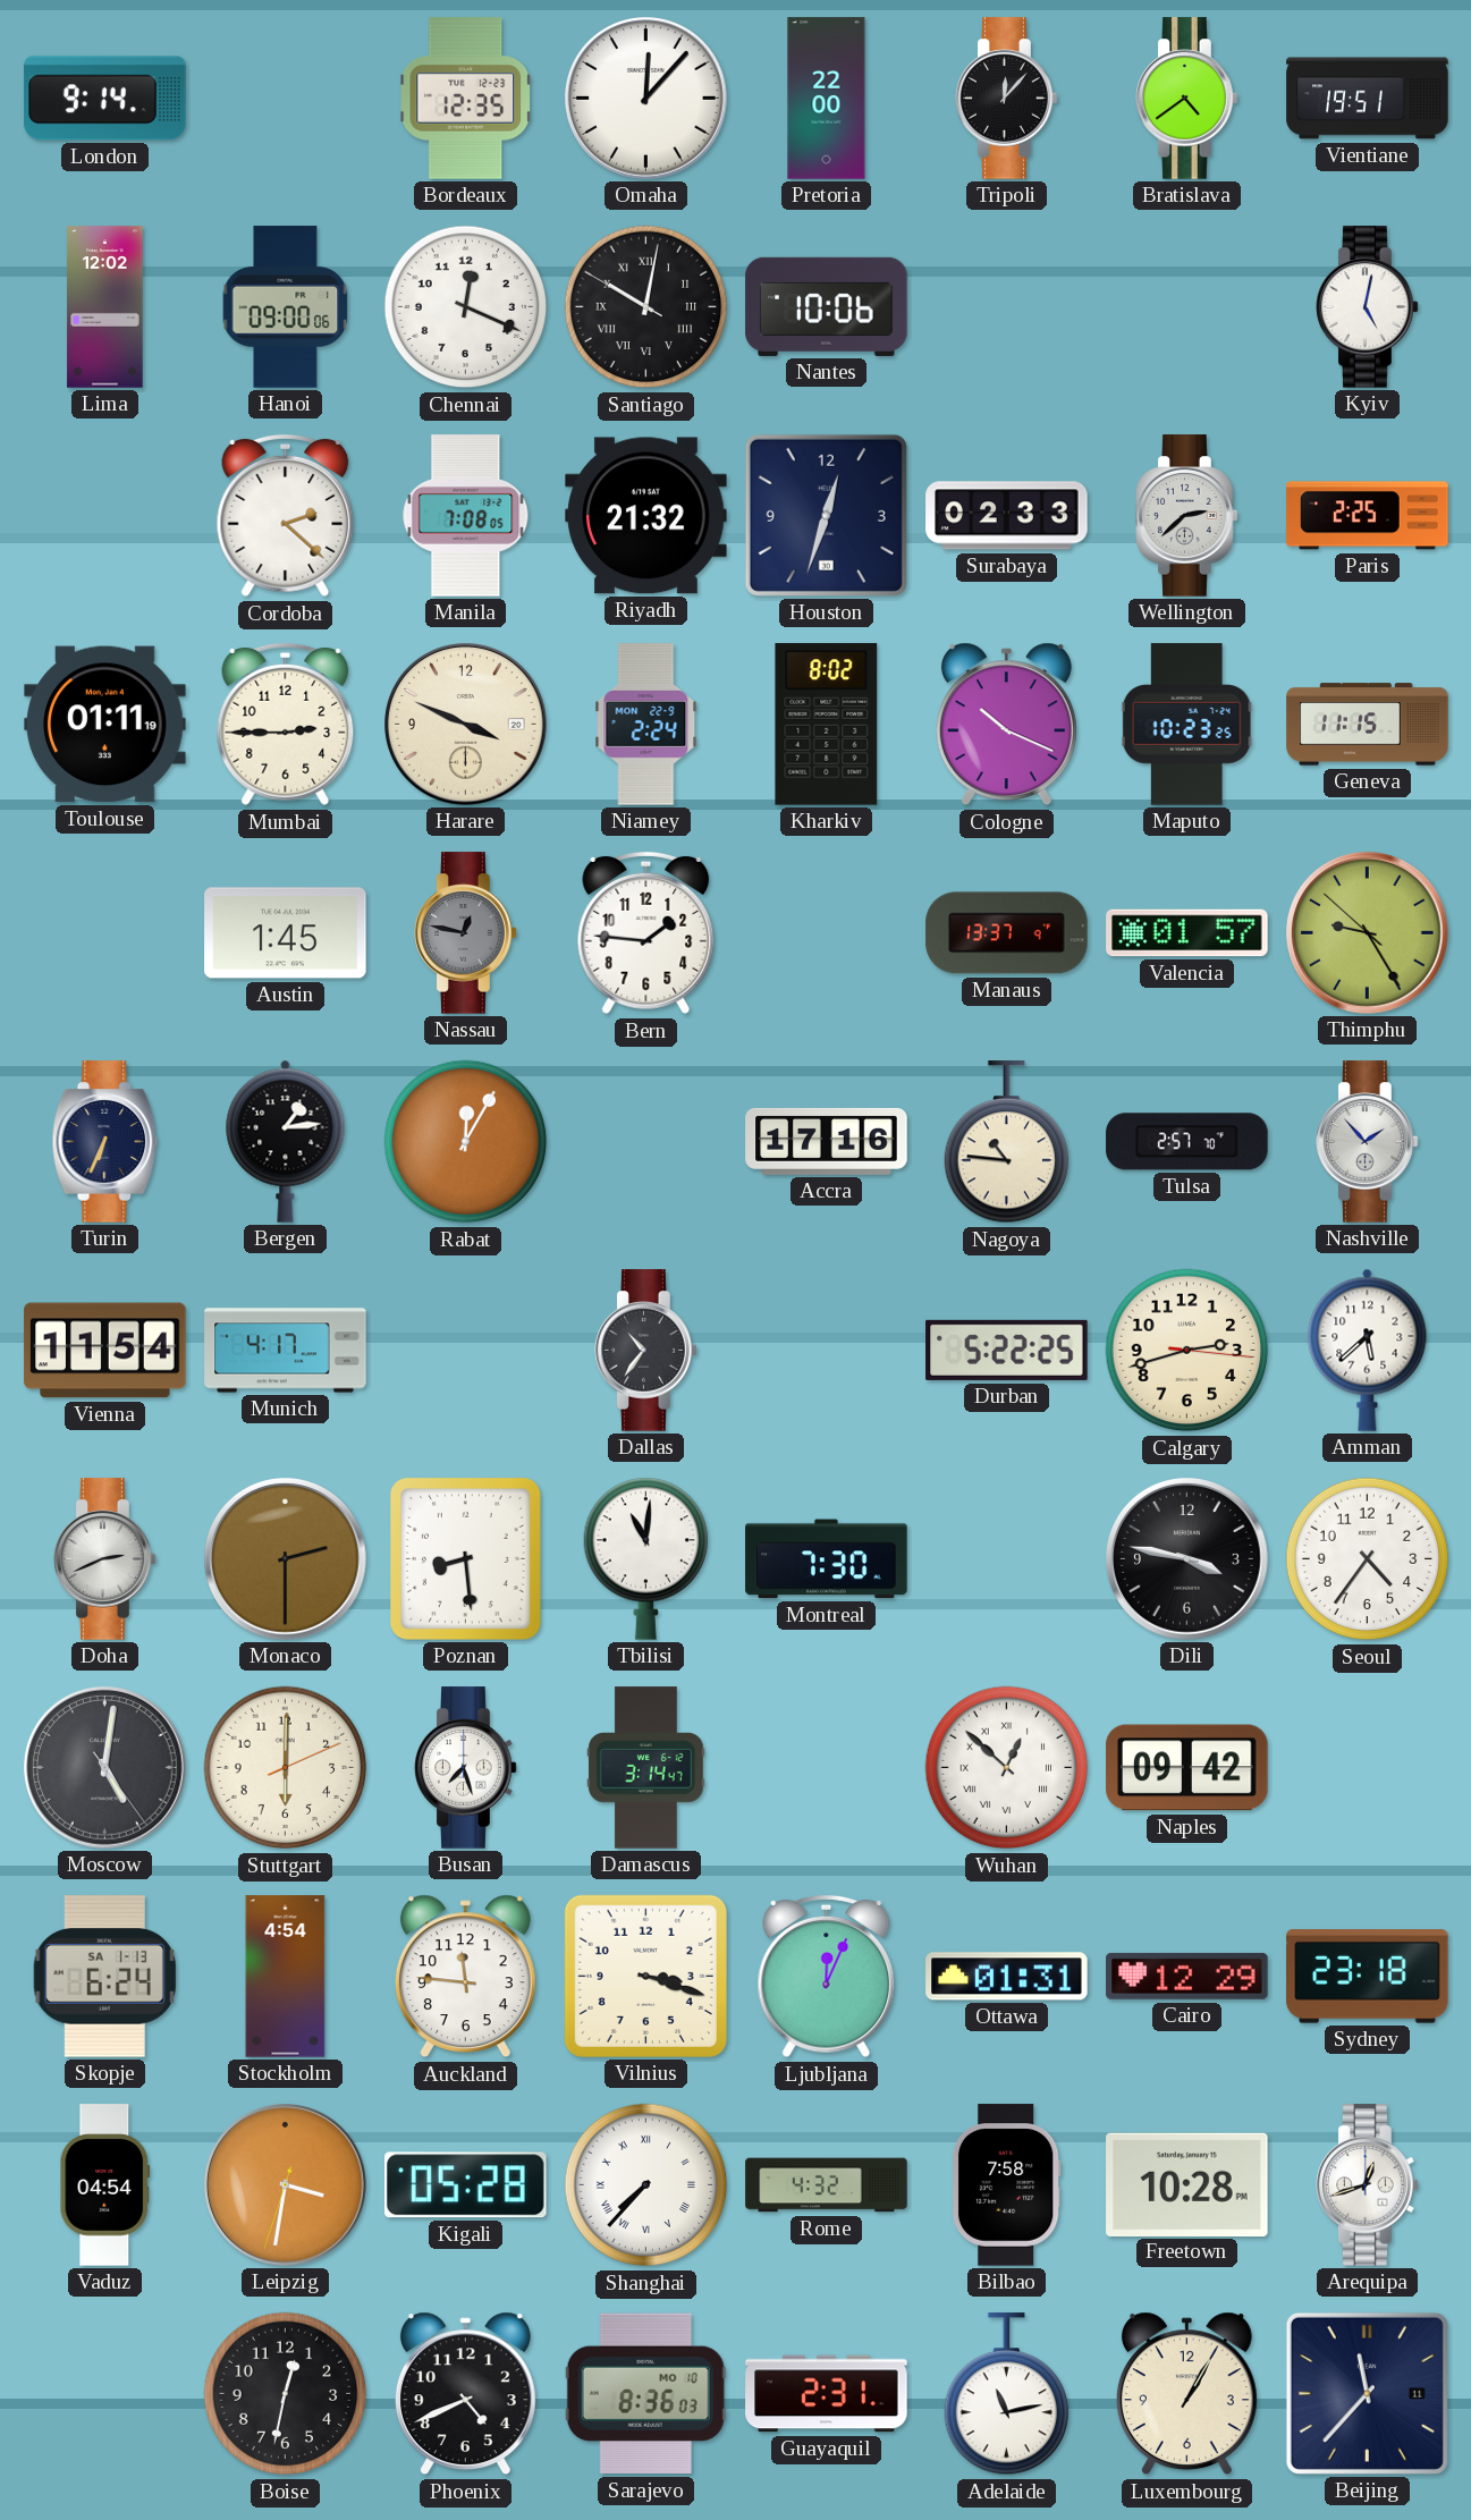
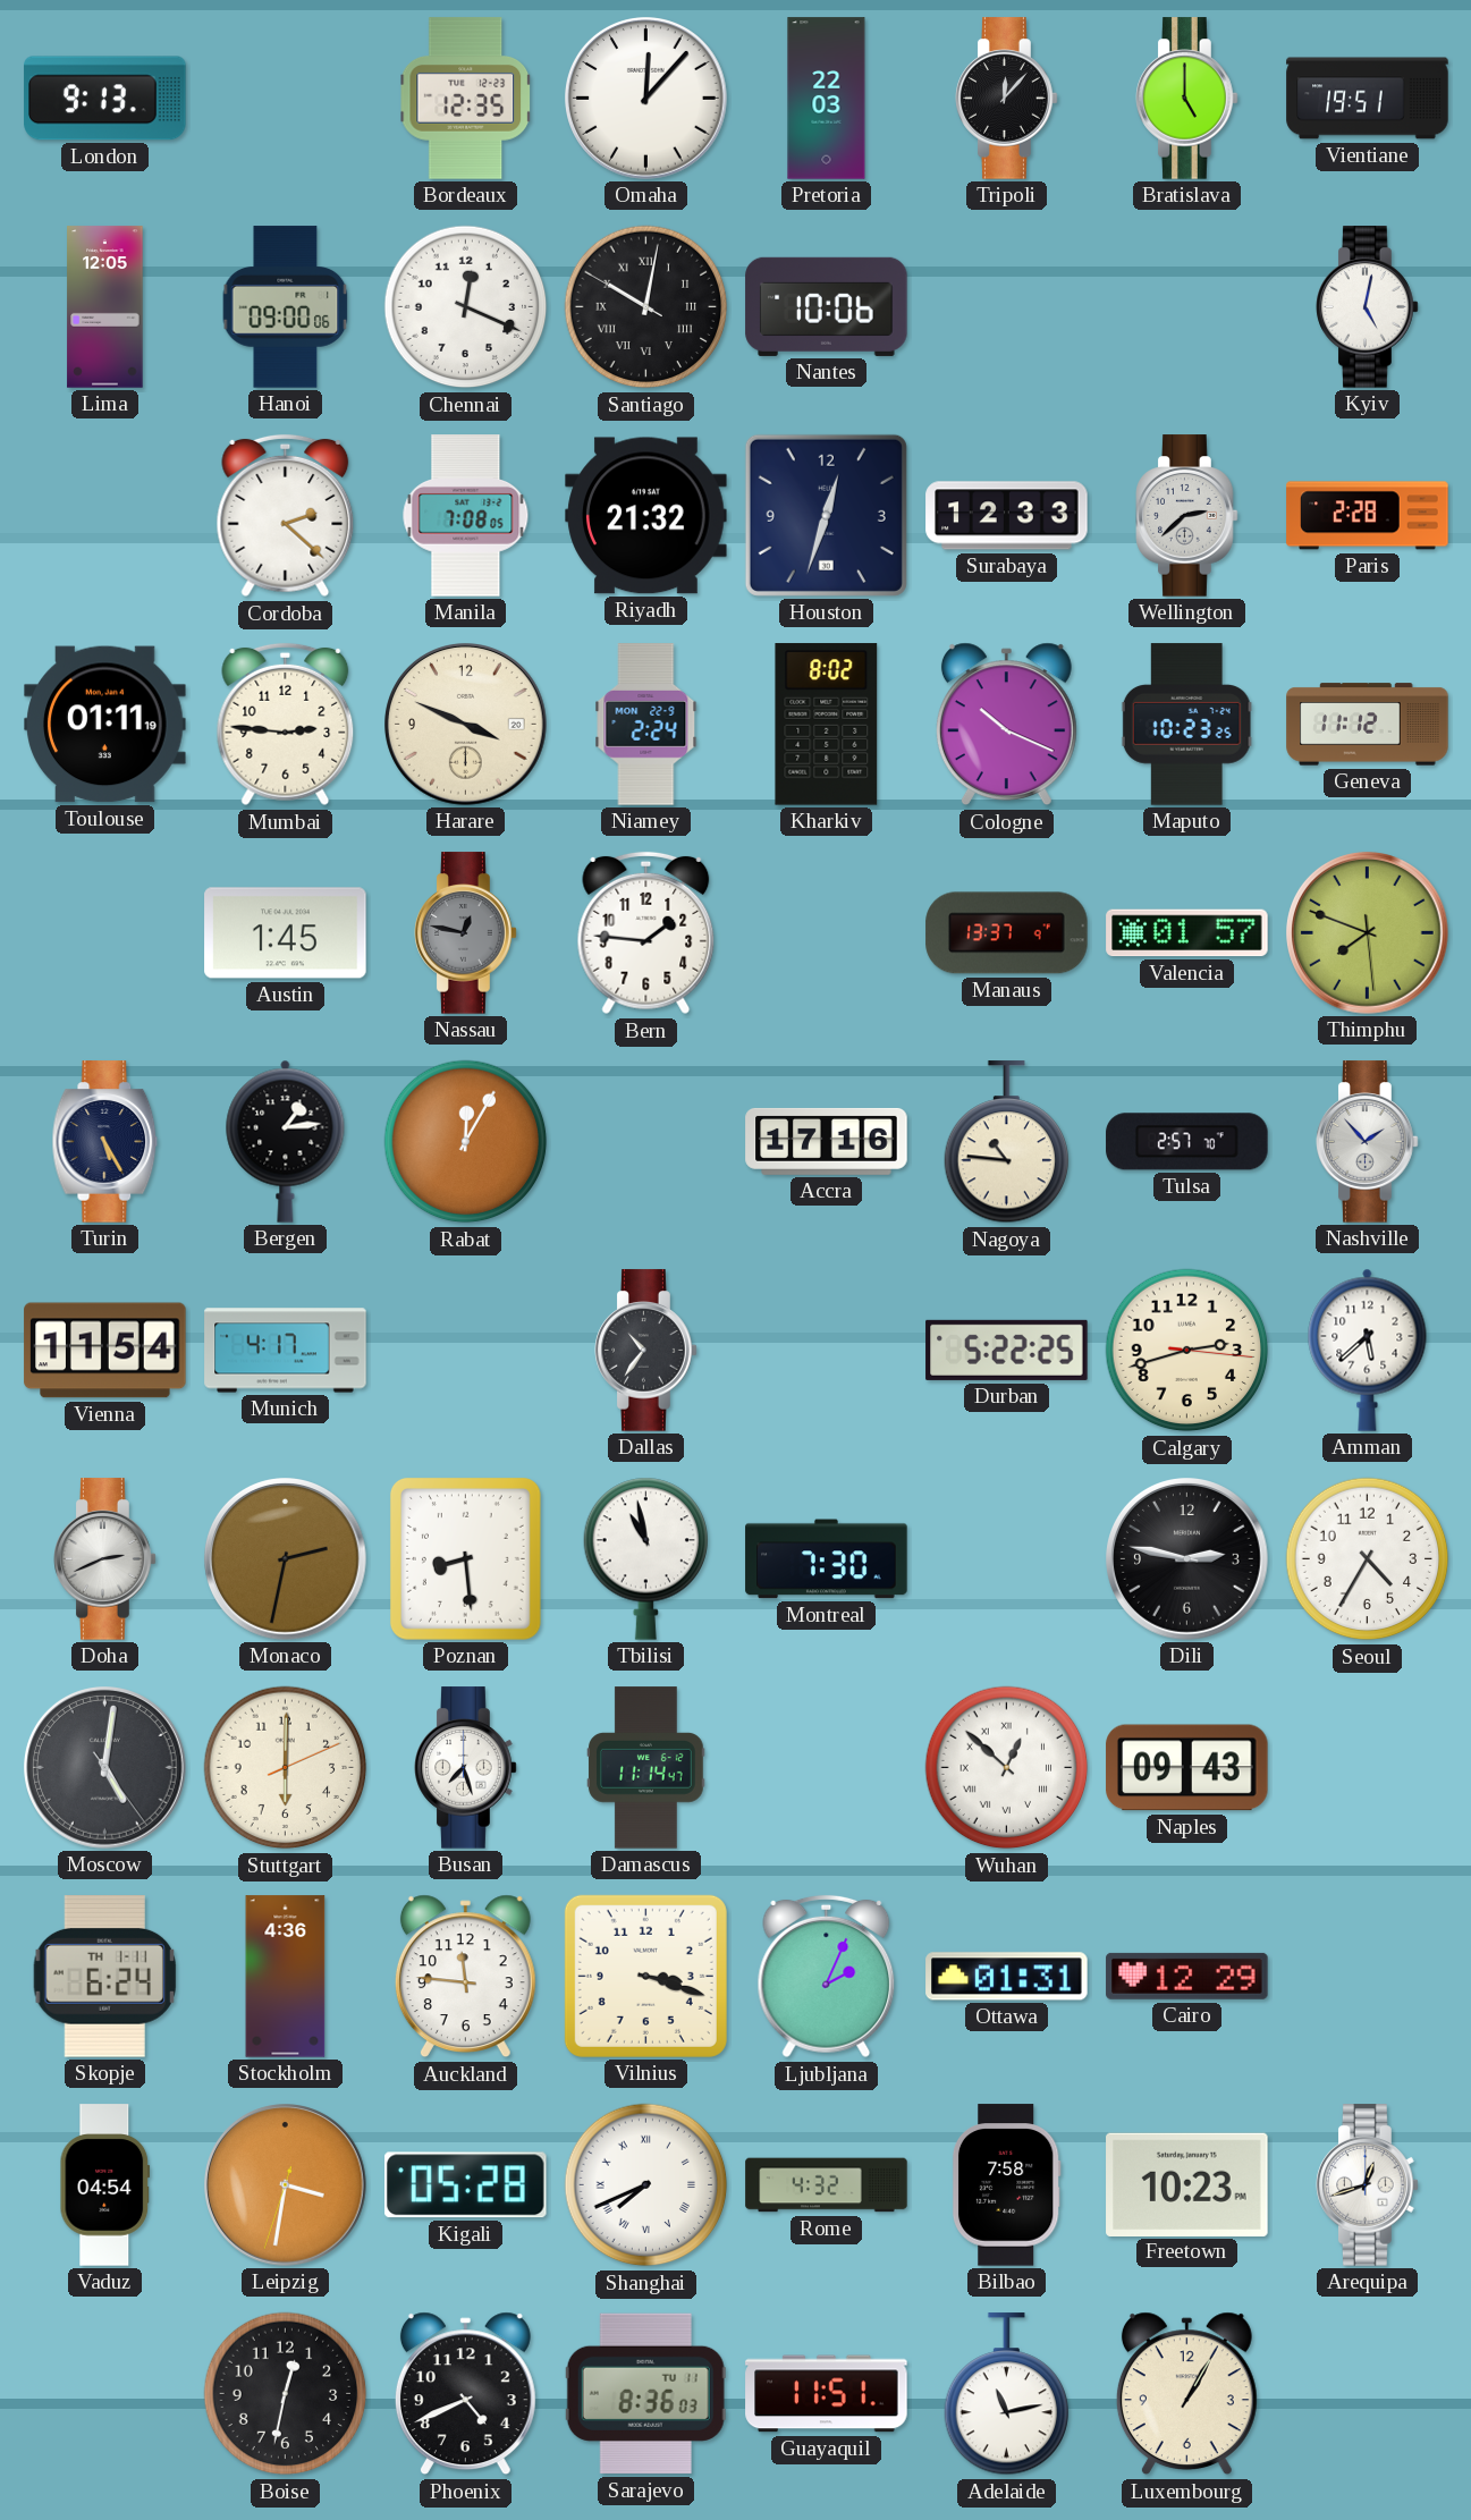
London: 9:14 -> 9:13
Pretoria: 22:00 -> 22:03
Bratislava: 4:39 -> 5:00
Lima: 12:02 -> 12:05
Surabaya: 02:33 -> 12:33
Paris: 2:25 -> 2:28
Mumbai: 2:45 -> 2:46
Geneva: 11:15 -> 11:12
Thimphu: 9:24 -> 7:48
Turin: 6:34 -> 5:25
Monaco: 2:30 -> 2:32
Tbilisi: 11:01 -> 10:58
Dili: 3:47 -> 2:47
Seoul: 4:36 -> 4:35
Damascus: 3:14 -> 11:14
Naples: 09:42 -> 09:43
Skopje date: SA 1-13 -> TH 1-11
Stockholm: 4:54 -> 4:36
Ljubljana: 12:04 -> 2:04
Sydney: 23:18 -> none
Shanghai: 7:37 -> 7:41
Freetown: 10:28 -> 10:23
Sarajevo date: MO 10 -> TU 11
Guayaquil: 2:31 -> 11:51
Beijing: 11:37 -> none
